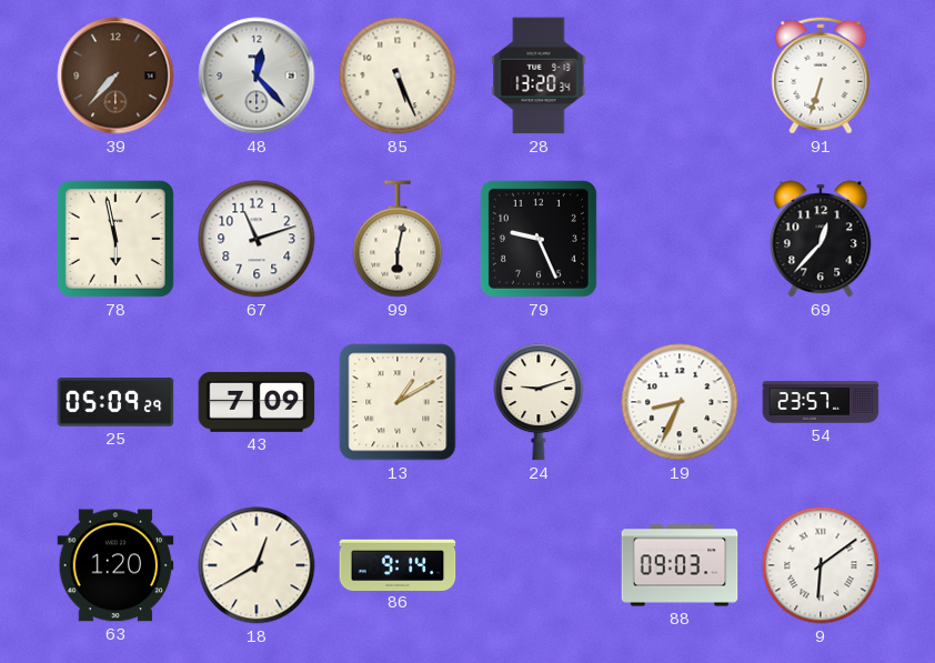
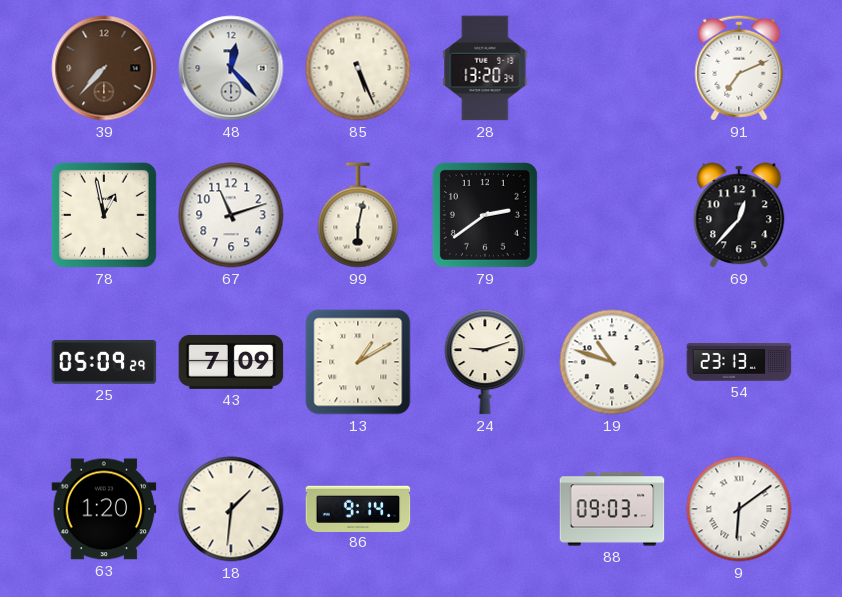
91: 6:33 -> 7:11
78: 5:58 -> 12:58
79: 9:26 -> 2:39
19: 8:34 -> 10:48
54: 23:57 -> 23:13
18: 12:40 -> 1:31
